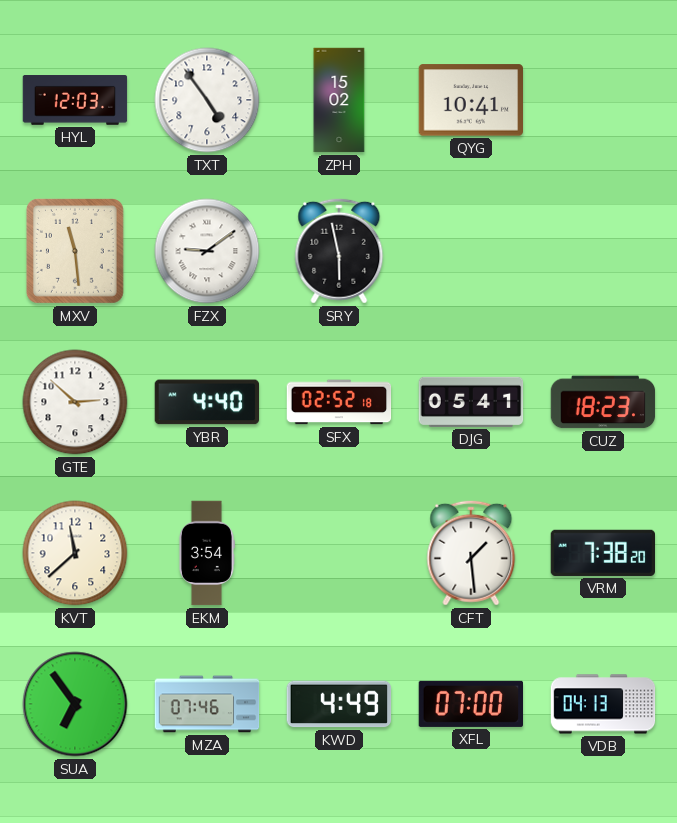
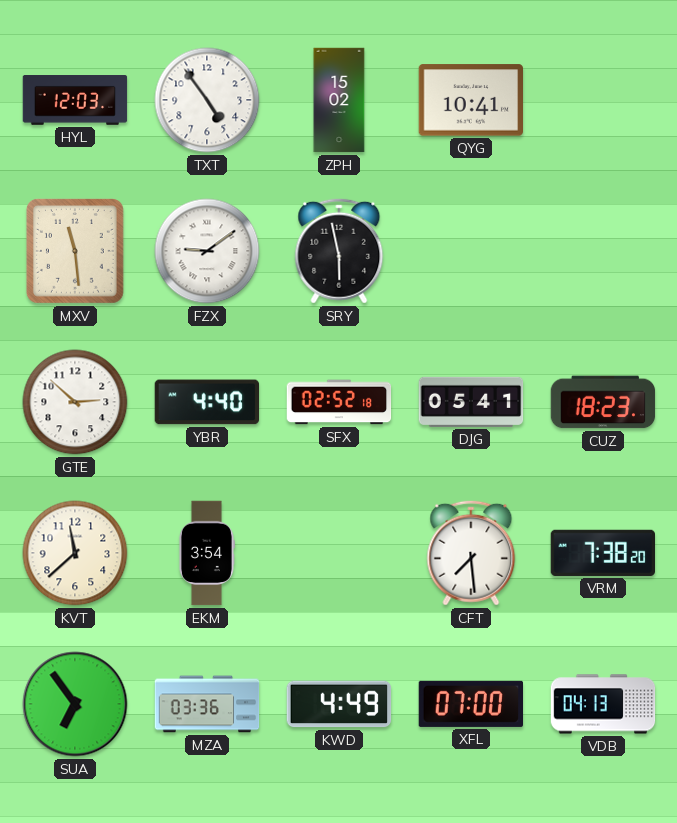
CFT: 1:29 -> 7:29
MZA: 07:46 -> 03:36
